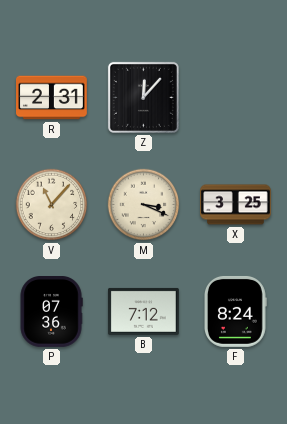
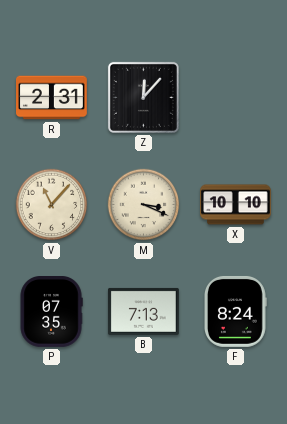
X: 3:25 -> 10:10
P: 07:36 -> 07:35
B: 7:12 -> 7:13
